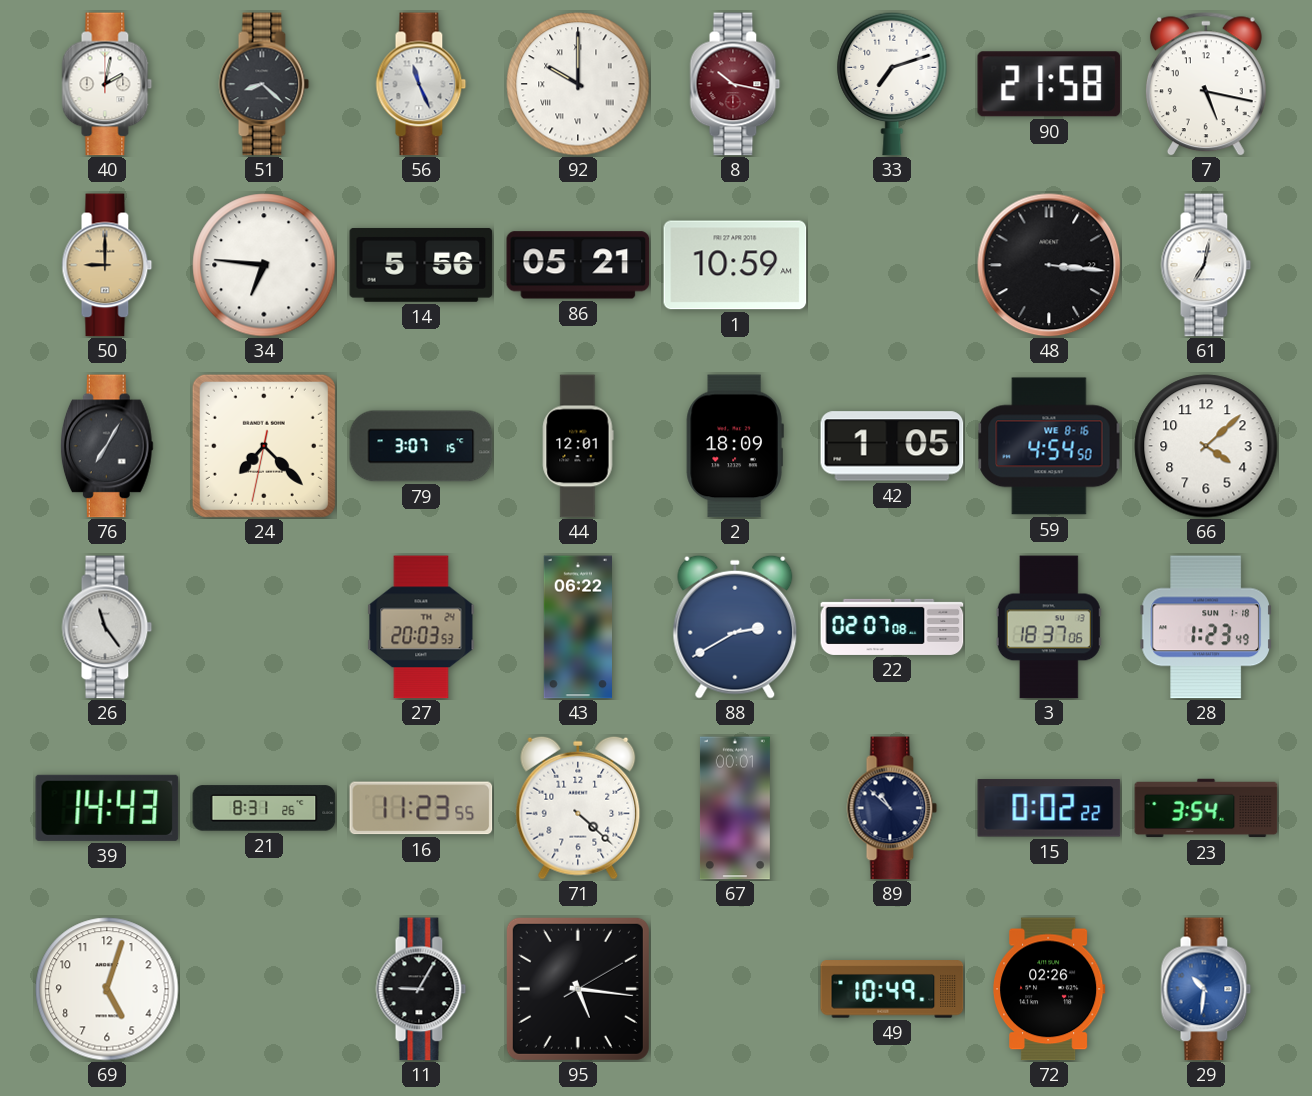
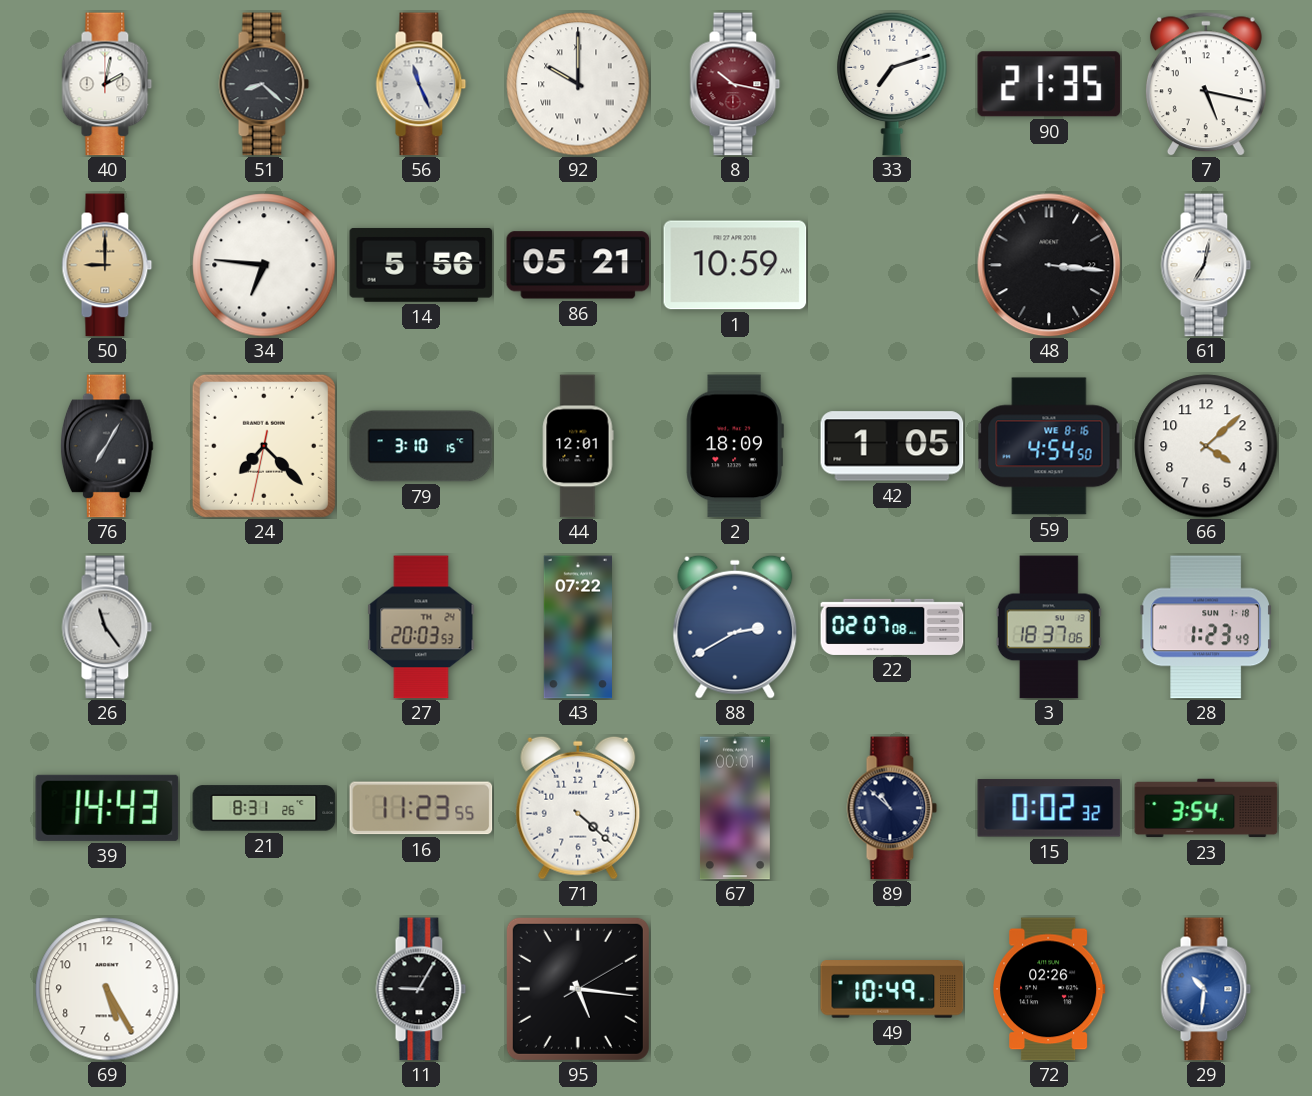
90: 21:58 -> 21:35
79: 3:07 -> 3:10
43: 06:22 -> 07:22
15: 0:02:22 -> 0:02:32
69: 5:03 -> 5:25
